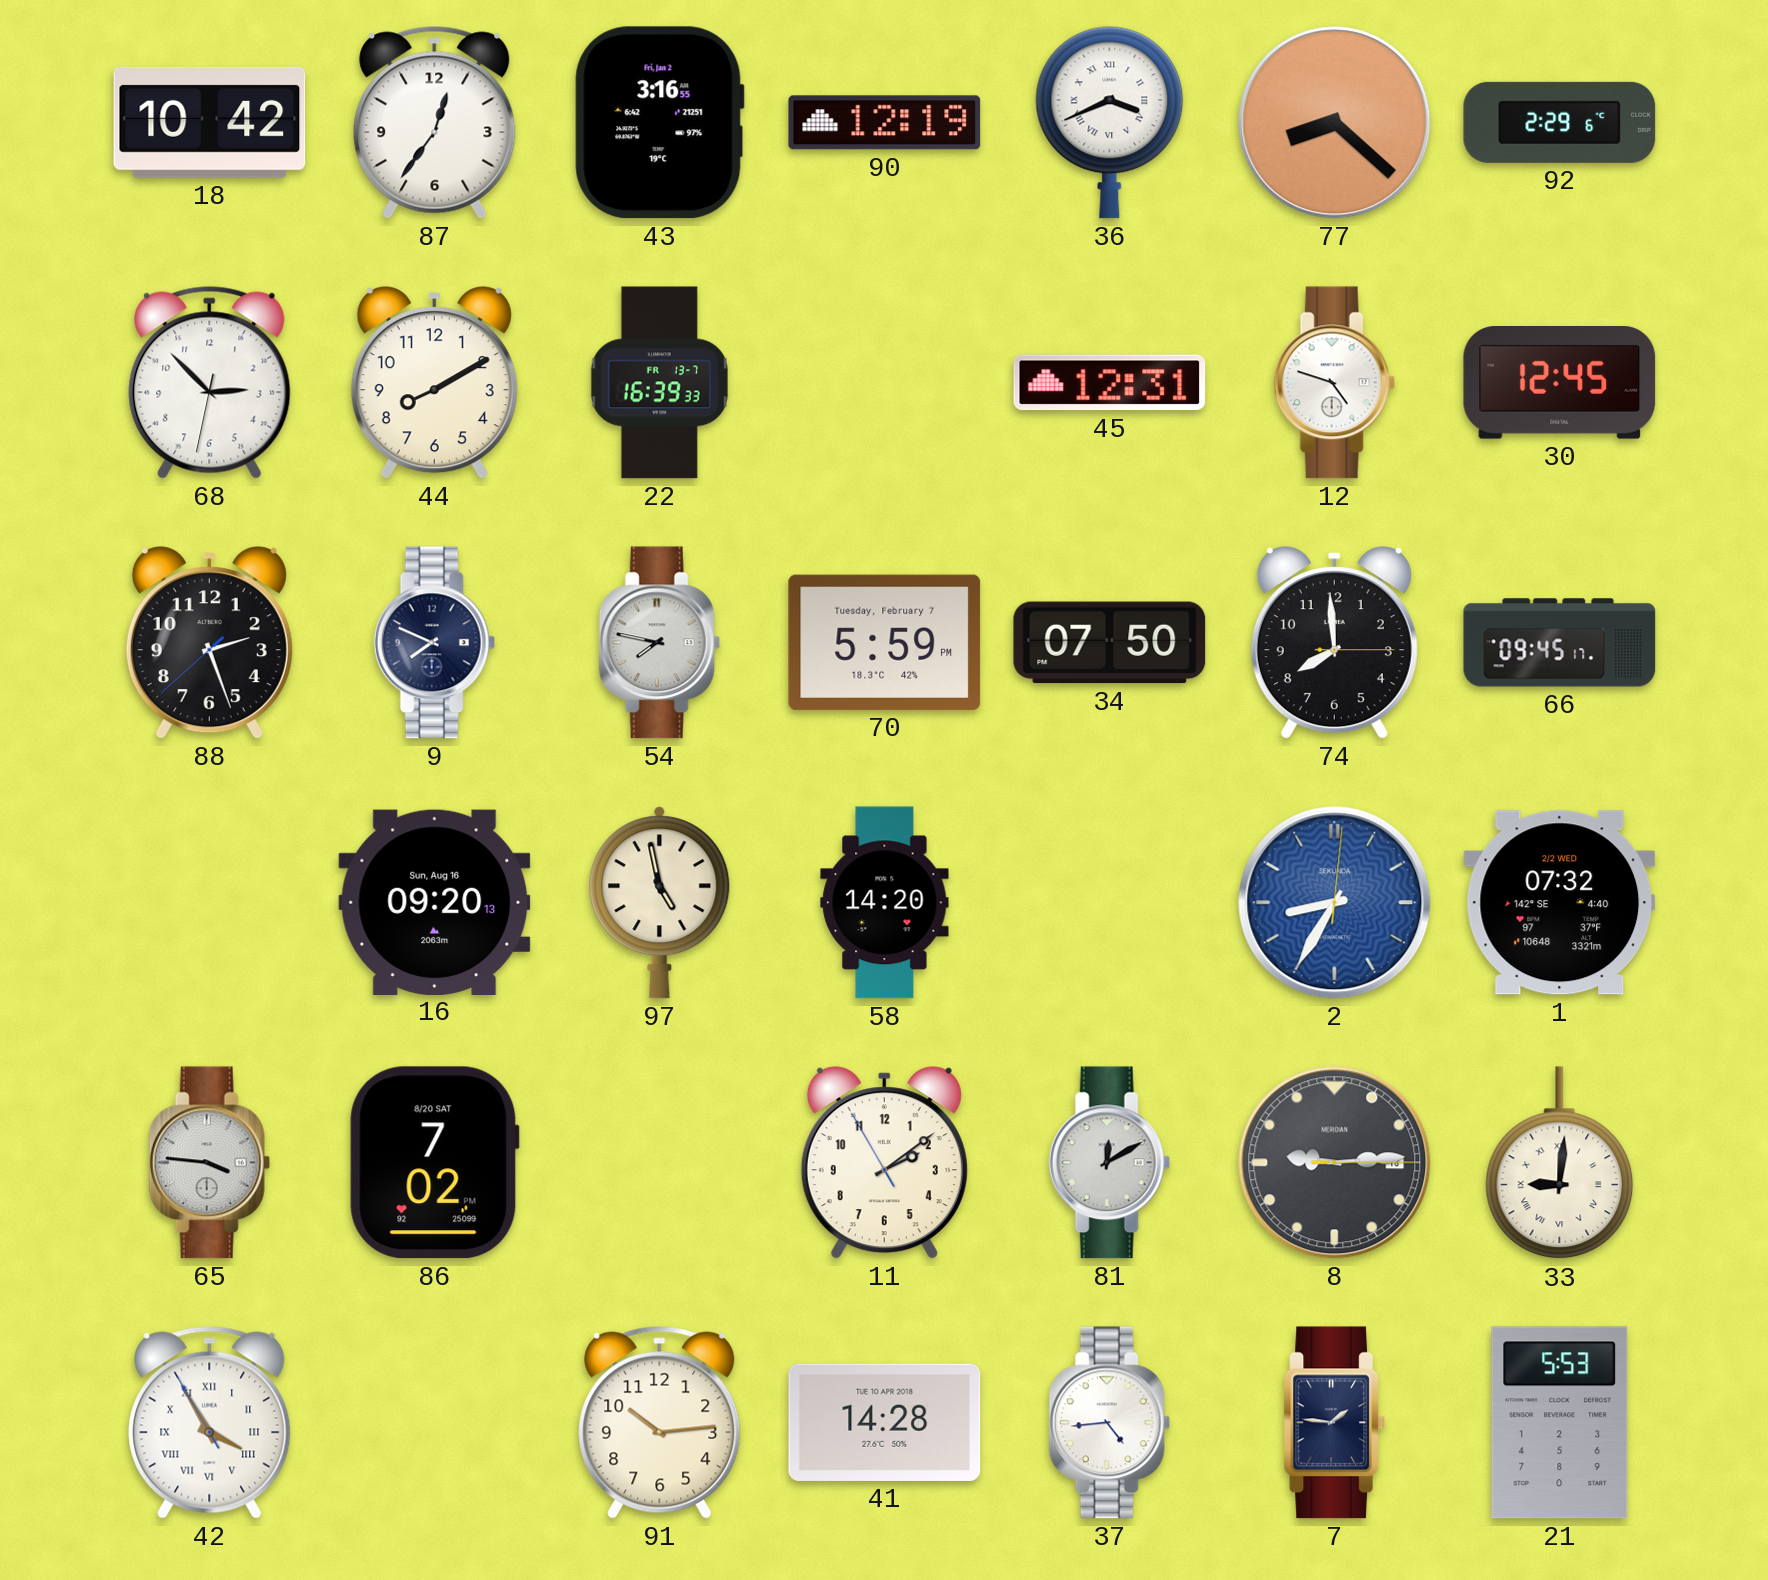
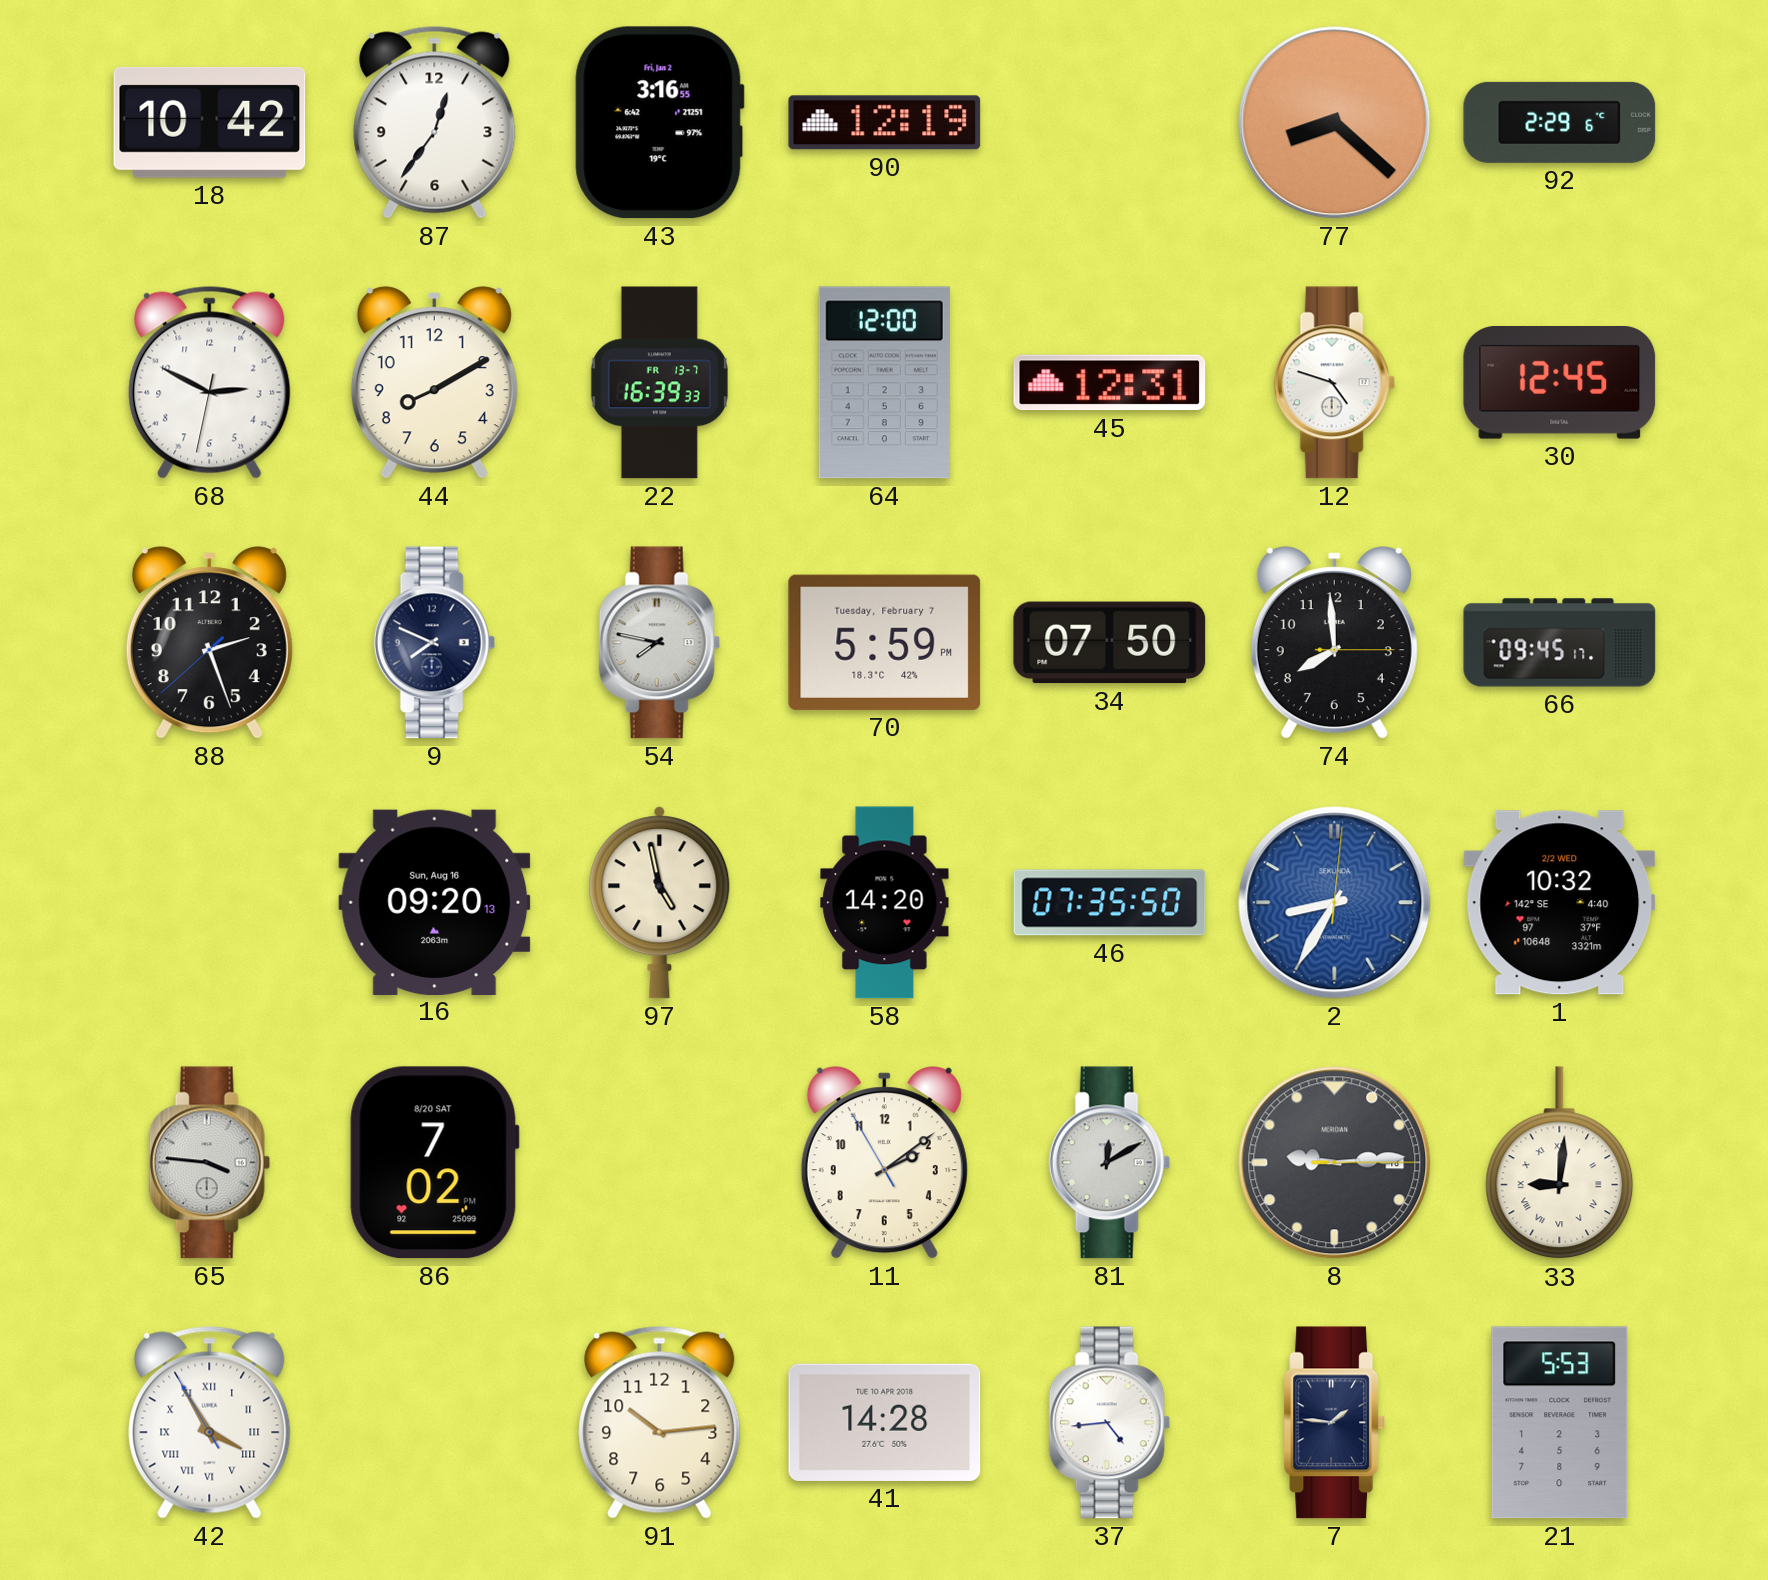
36: 3:41 -> none
68: 2:52 -> 2:49
64: none -> 12:00
46: none -> 07:35
1: 07:32 -> 10:32
